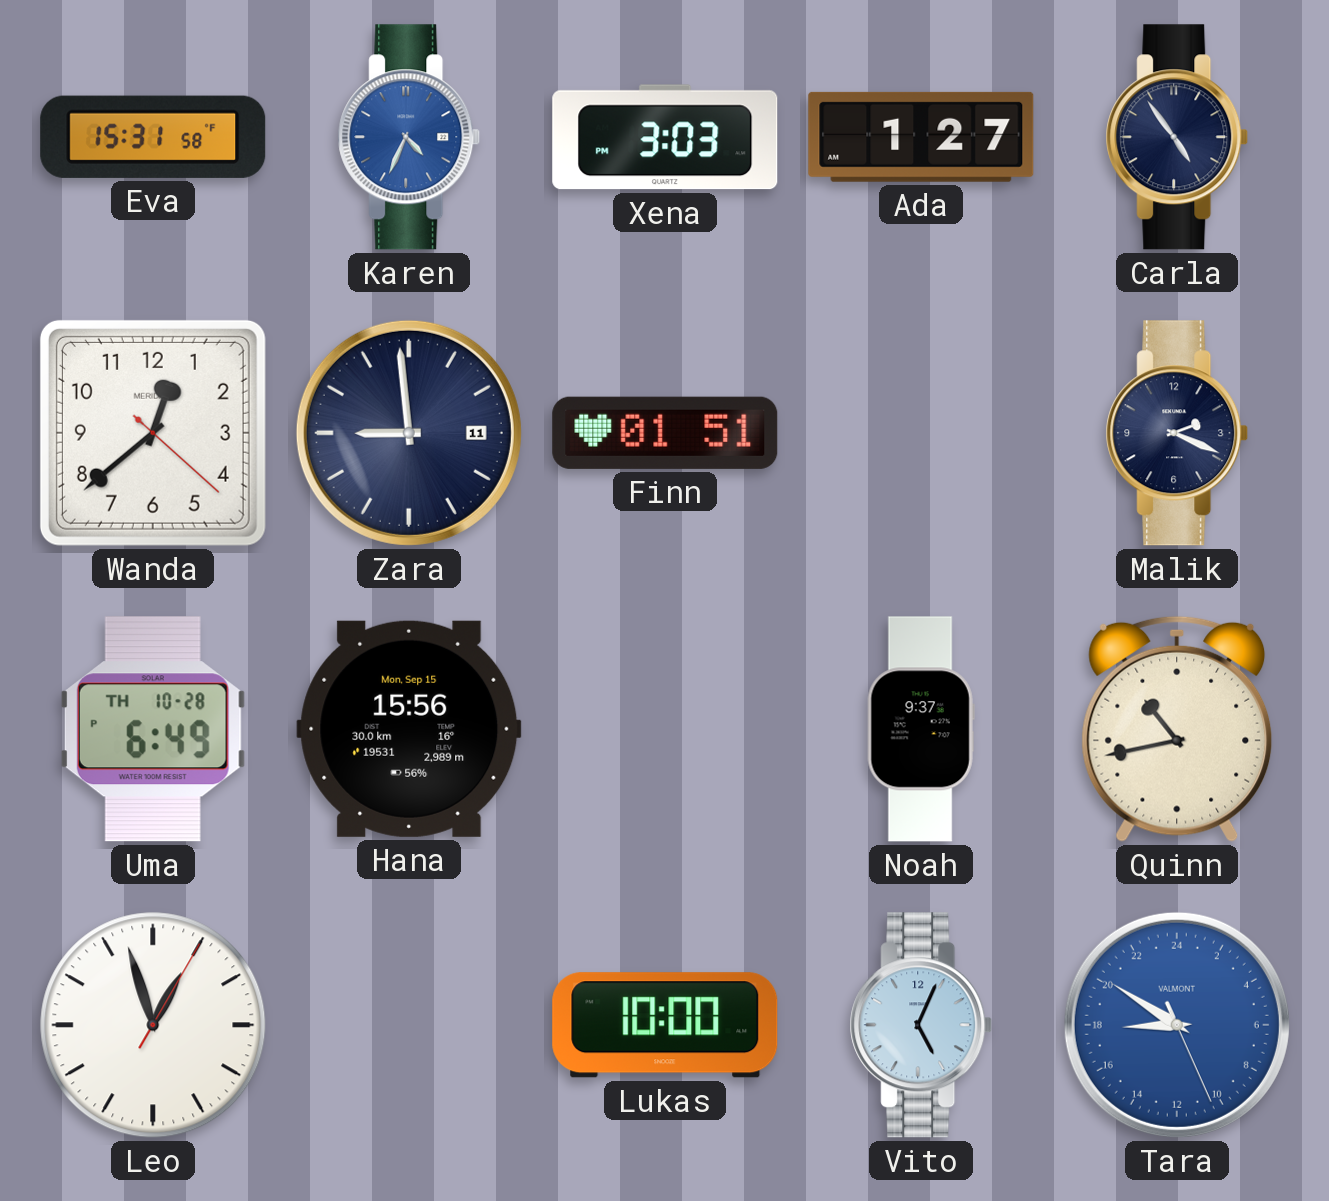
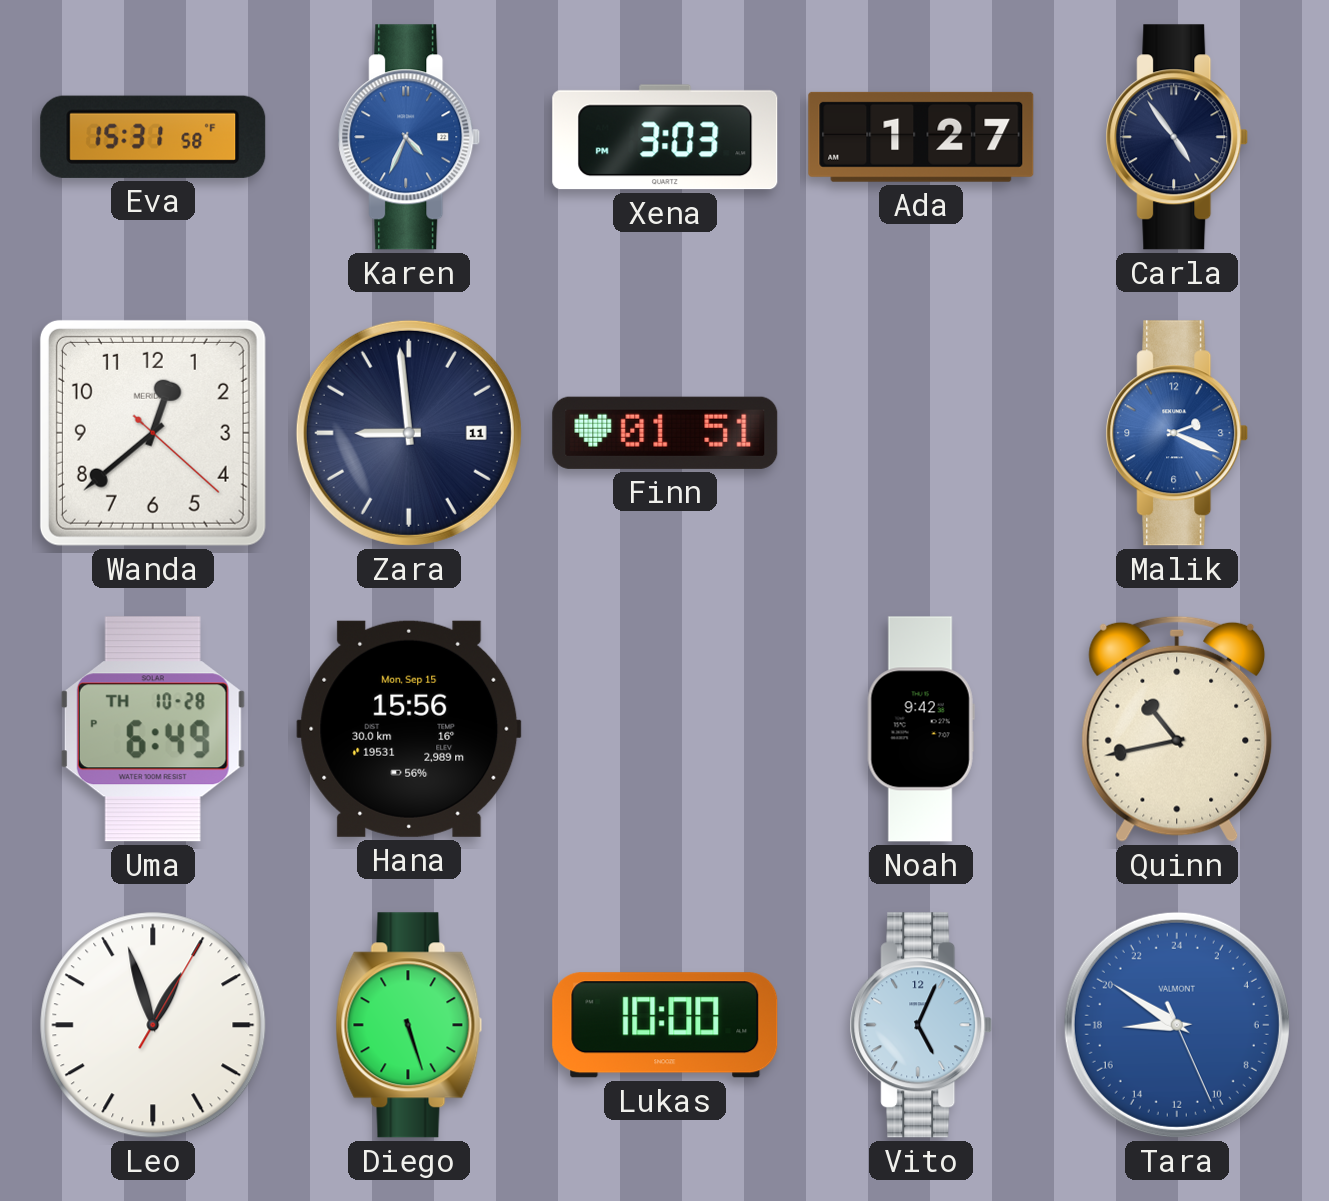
Malik dial: navy -> blue
Noah: 9:37 -> 9:42
Diego: none -> 5:27
